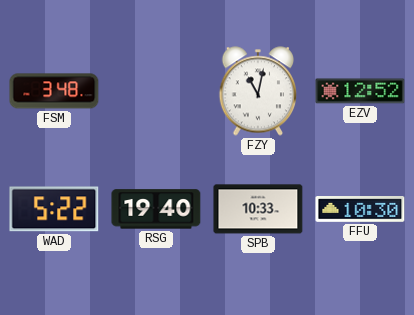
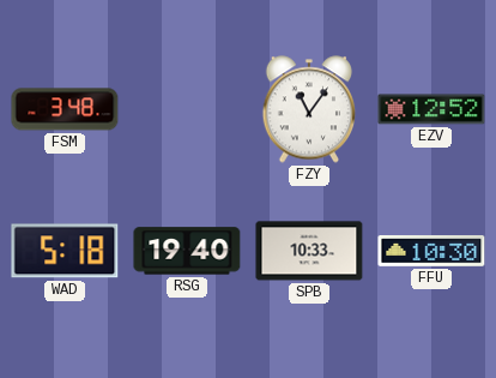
FZY: 11:02 -> 11:06
WAD: 5:22 -> 5:18
